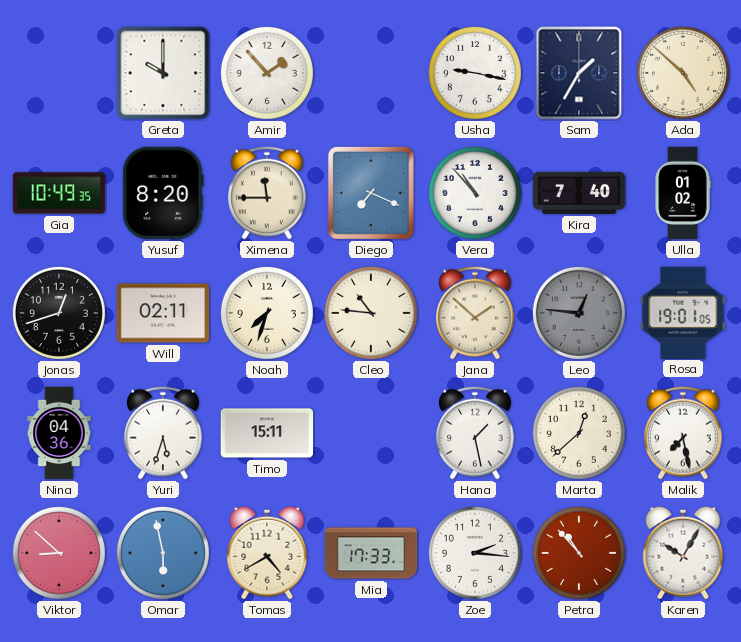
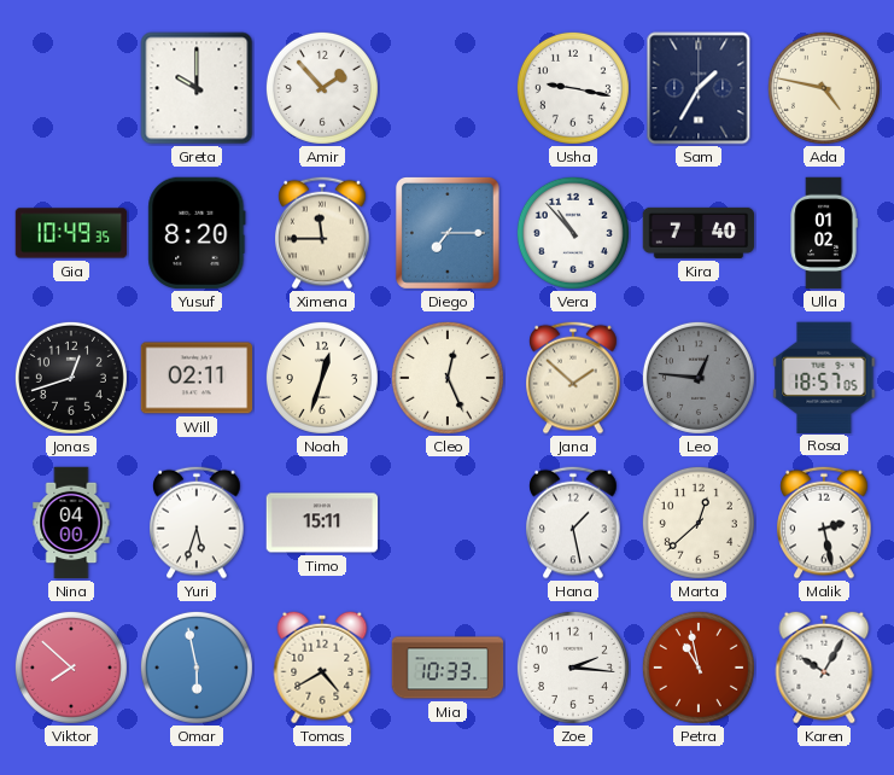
Ada: 4:52 -> 4:47
Diego: 7:19 -> 7:15
Noah: 7:33 -> 12:33
Cleo: 10:46 -> 12:26
Rosa: 19:01 -> 18:57
Nina: 04:36 -> 04:00
Malik: 7:28 -> 2:28
Viktor: 8:52 -> 7:52
Mia: 17:33 -> 10:33
Petra: 10:53 -> 10:58
